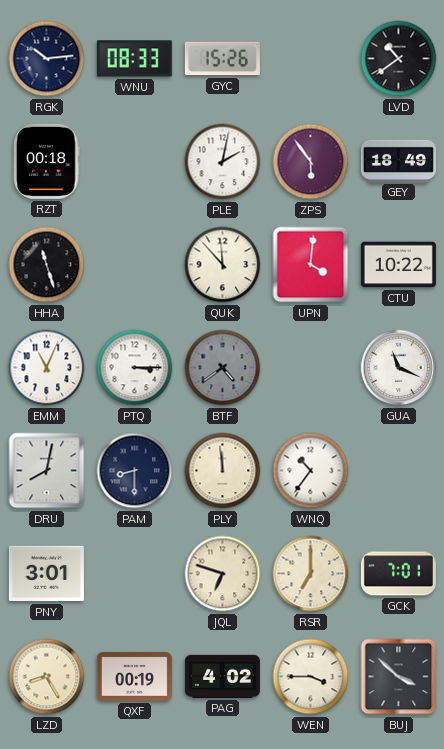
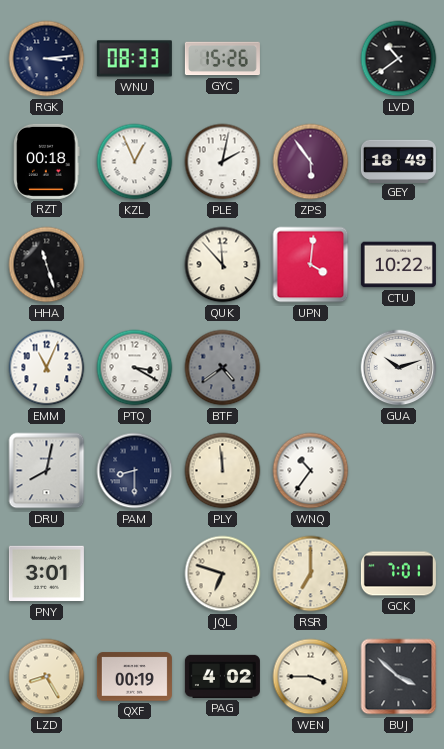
RGK: 10:14 -> 3:14
KZL: none -> 12:56
PTQ: 3:15 -> 3:20
GUA: 11:19 -> 10:12
